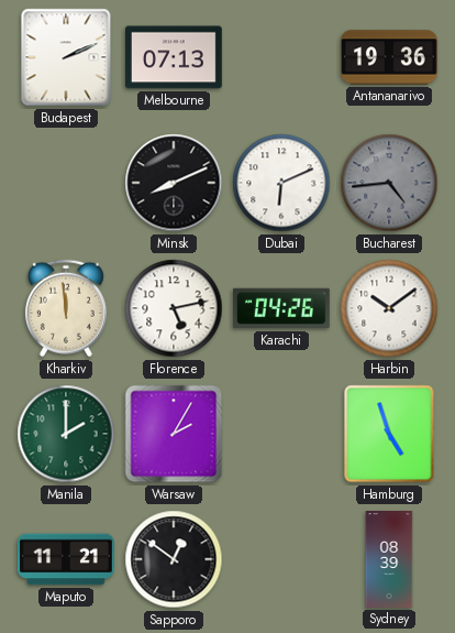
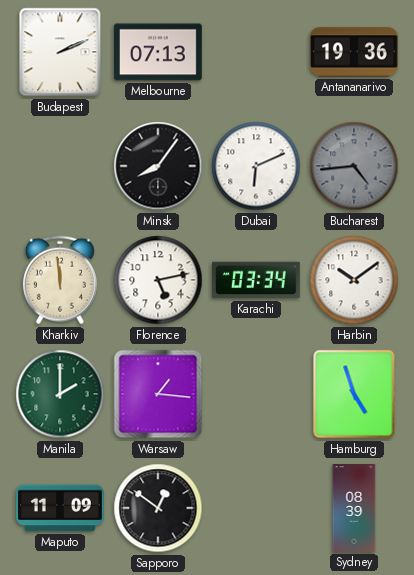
Minsk: 8:11 -> 8:06
Karachi: 04:26 -> 03:34
Warsaw: 2:05 -> 1:16
Maputo: 11:21 -> 11:09
